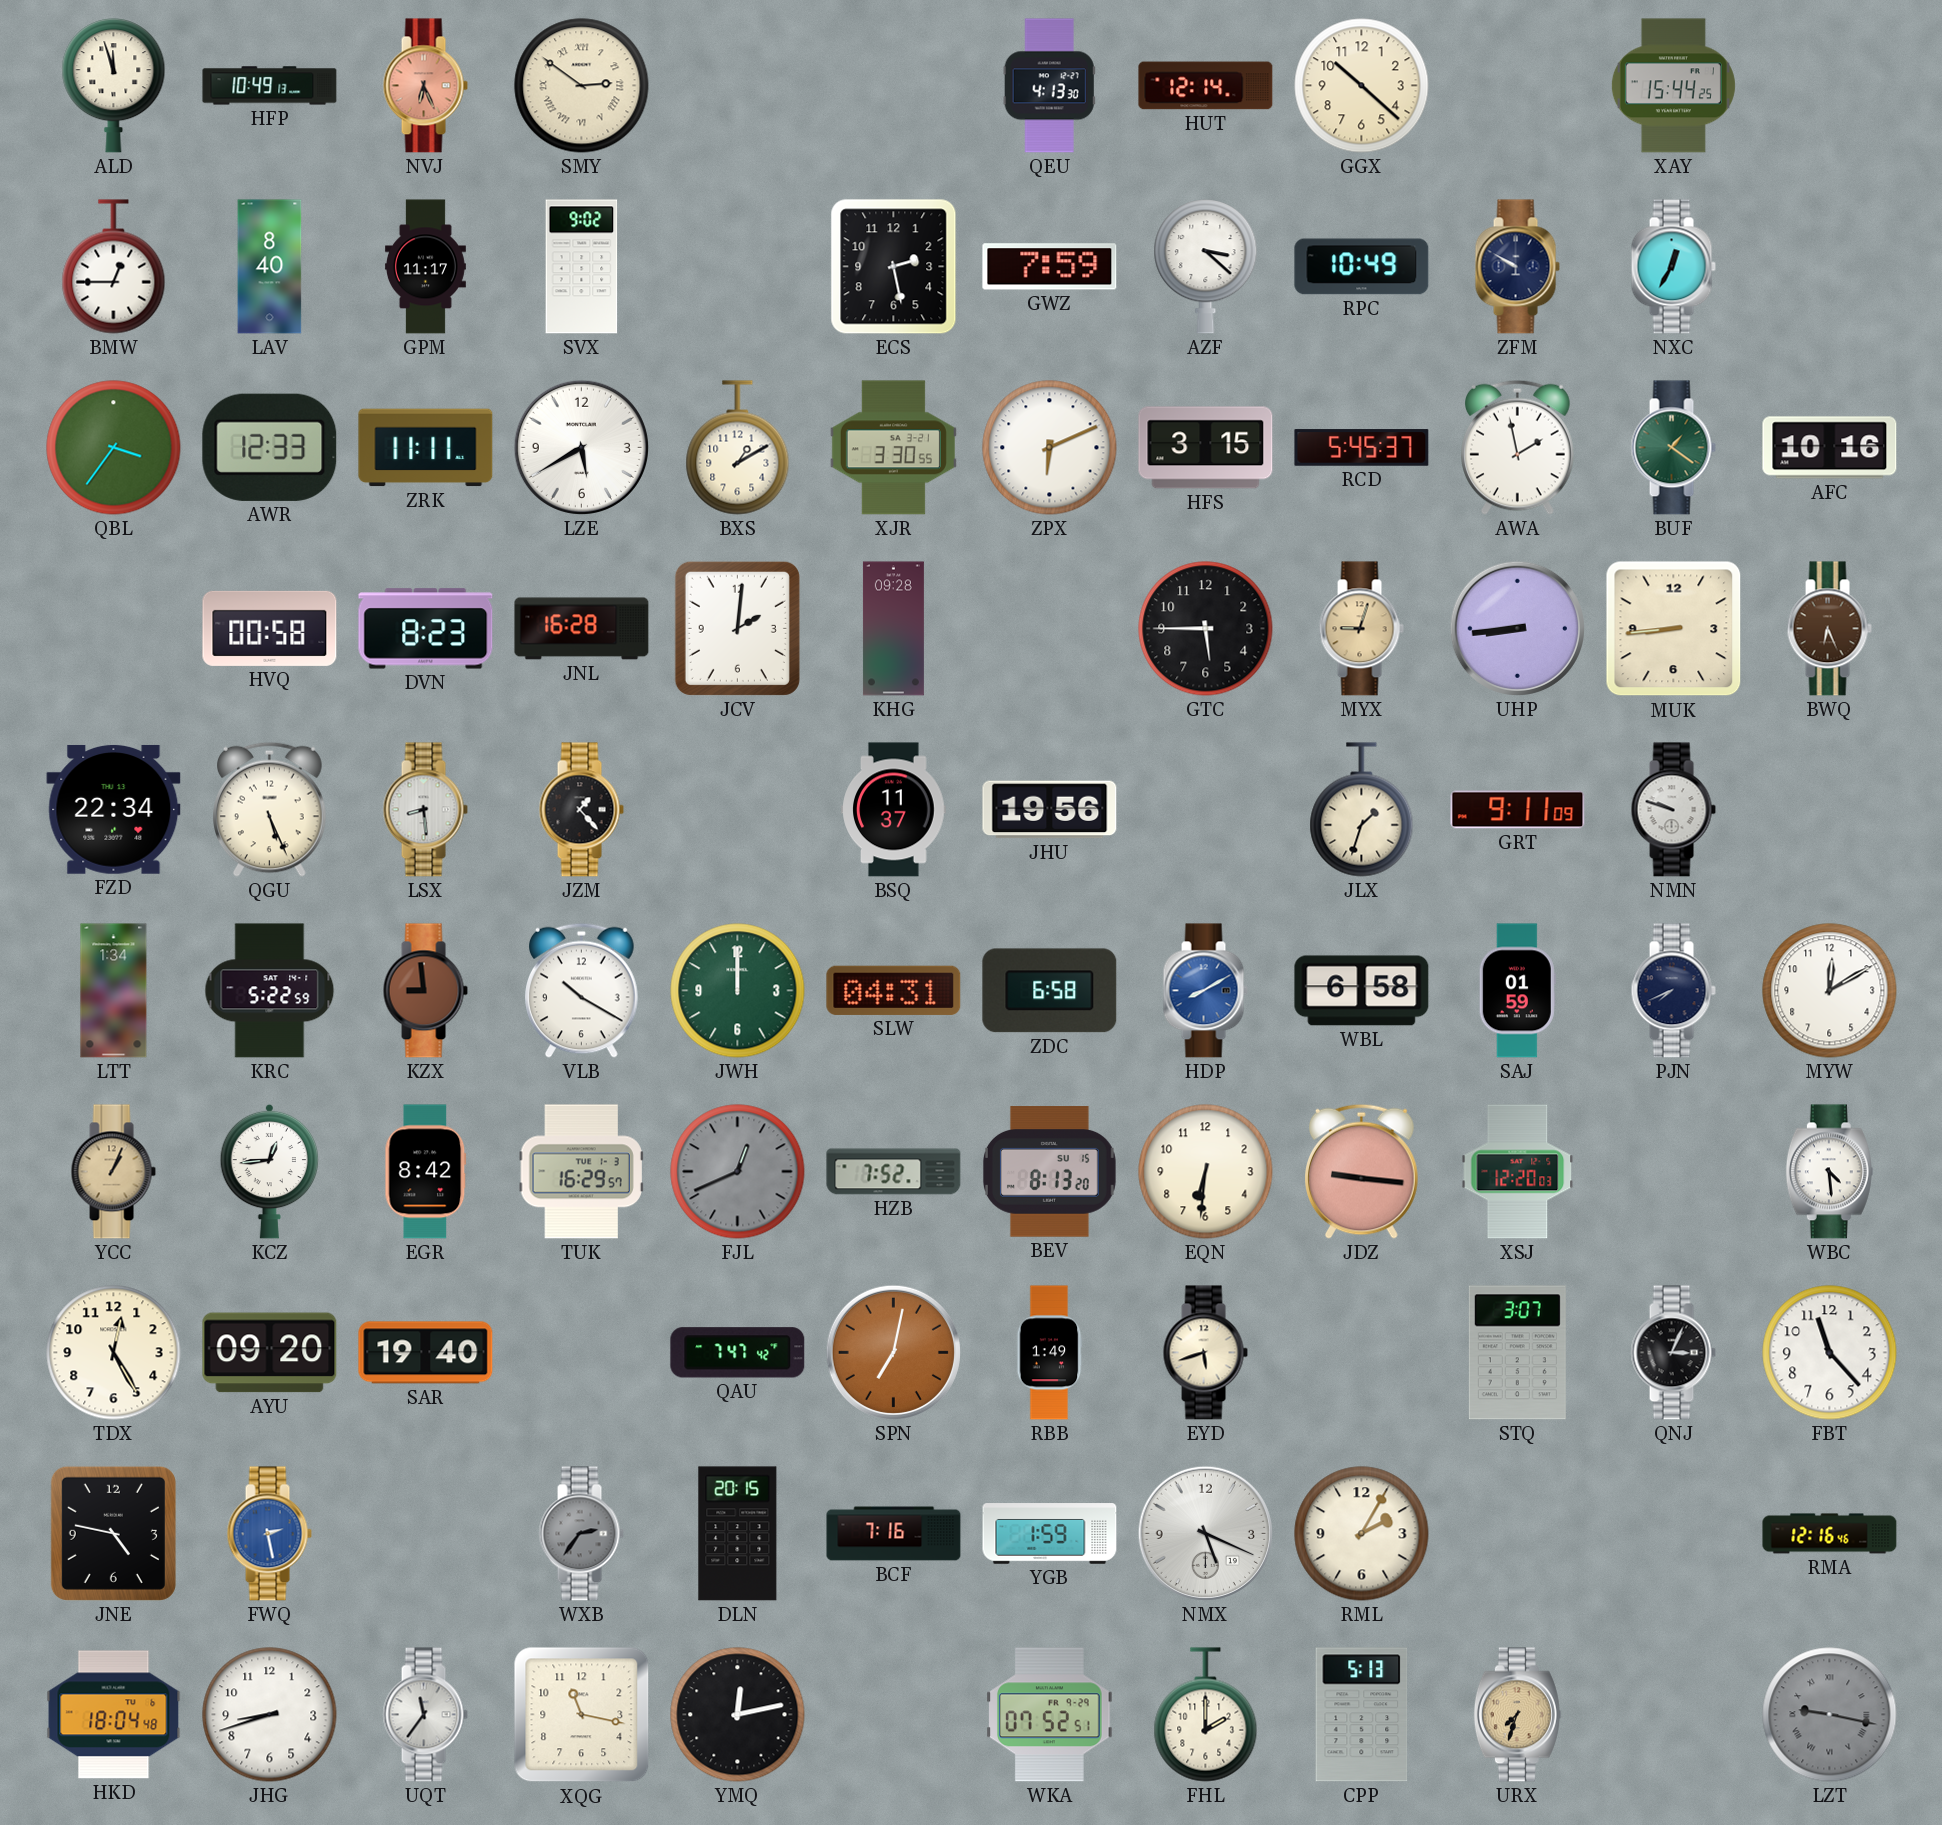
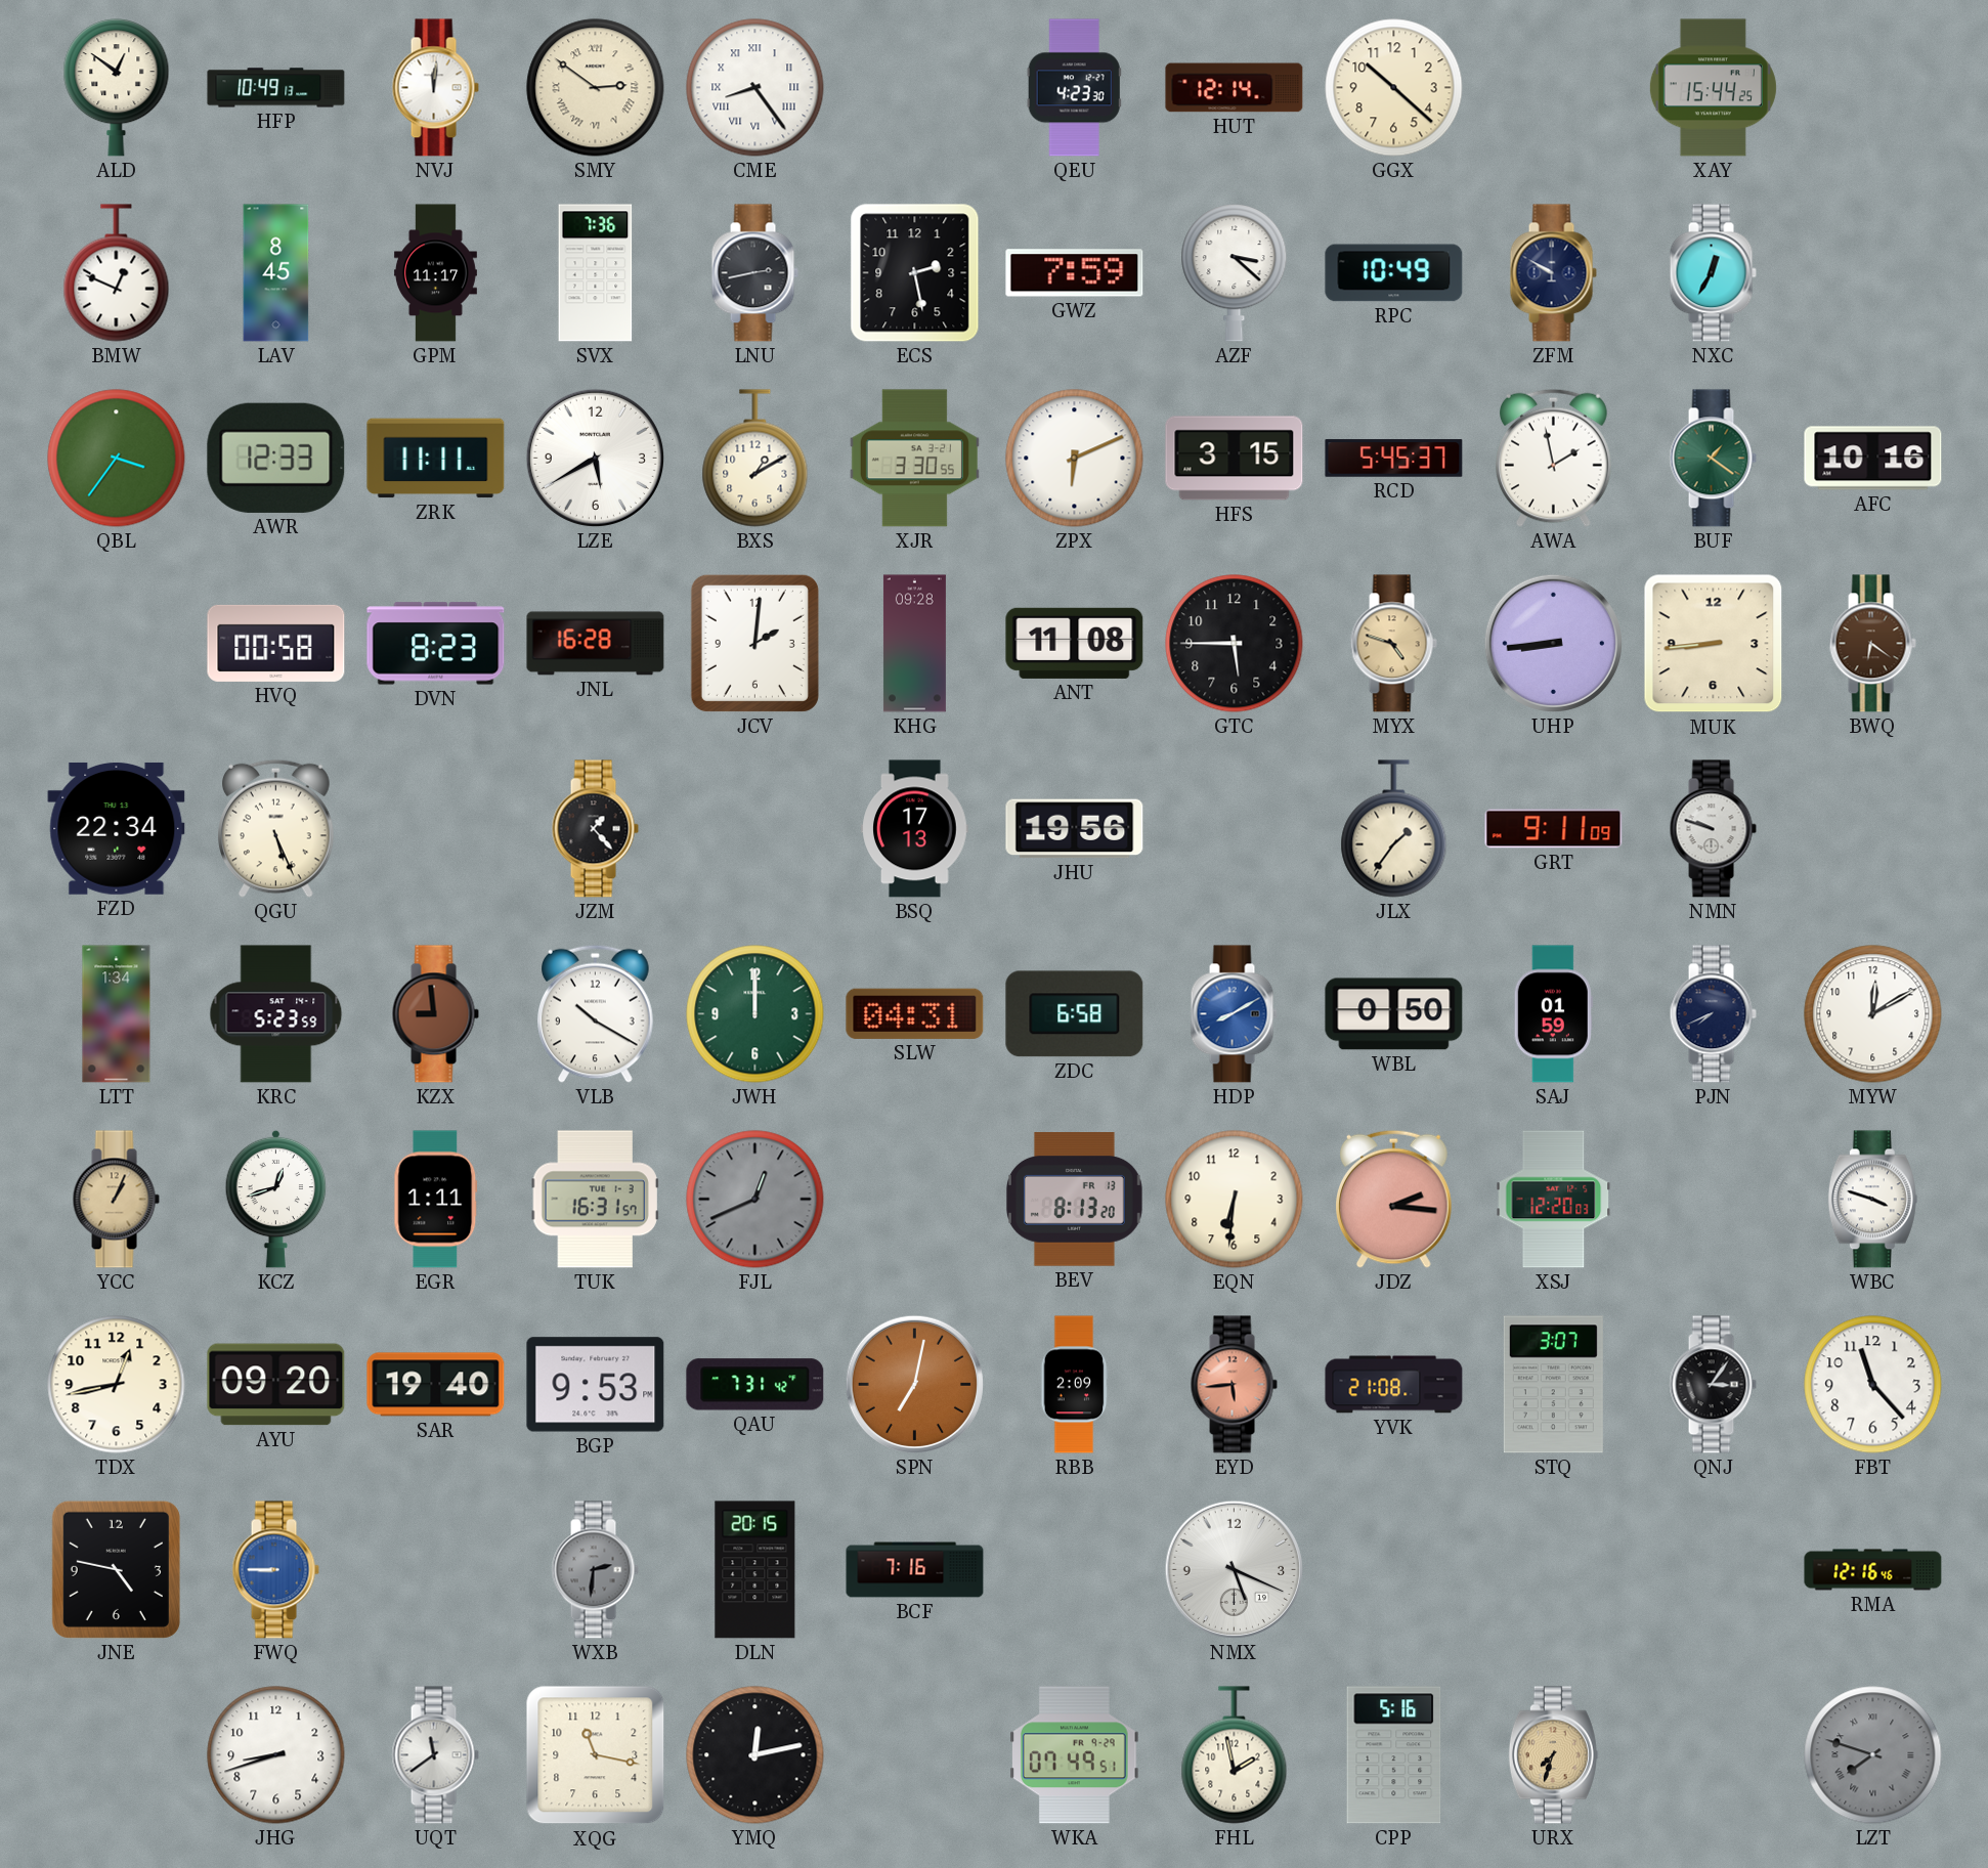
ALD: 11:57 -> 12:51
NVJ: 6:26 -> 12:01
NVJ dial: salmon -> white
CME: none -> 8:24
QEU: 4:13 -> 4:23
BMW: 12:45 -> 12:49
LAV: 8:40 -> 8:45
SVX: 9:02 -> 7:36
LNU: none -> 2:43
ANT: none -> 11:08
MYX: 9:03 -> 4:48
BWQ: 6:26 -> 6:21
LSX: 8:29 -> none
BSQ: 11:37 -> 17:13
JLX: 1:33 -> 1:36
KRC: 5:22 -> 5:23
WBL: 6:58 -> 0:50
KCZ: 12:44 -> 12:42
EGR: 8:42 -> 1:11
TUK: 16:29 -> 16:31
HZB: 7:52 -> none
BEV date: SU 15 -> FR 13
JDZ: 9:16 -> 2:16
WBC: 4:29 -> 3:48
TDX: 12:25 -> 12:43
BGP: none -> 9:53
QAU: 7:47 -> 7:31
RBB: 1:49 -> 2:09
EYD: 5:42 -> 5:44
EYD dial: cream -> salmon
YVK: none -> 21:08
QNJ: 3:04 -> 3:06
FWQ: 2:28 -> 8:45
WXB: 2:36 -> 2:31
YGB: 1:59 -> none
RML: 2:05 -> none
HKD: 18:04 -> none
UQT: 11:36 -> 11:39
WKA: 07:52 -> 07:49
FHL: 2:00 -> 1:58
CPP: 5:13 -> 5:16
LZT: 9:17 -> 7:48
